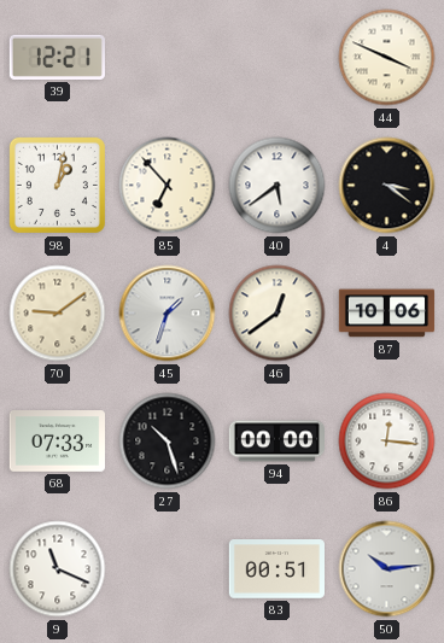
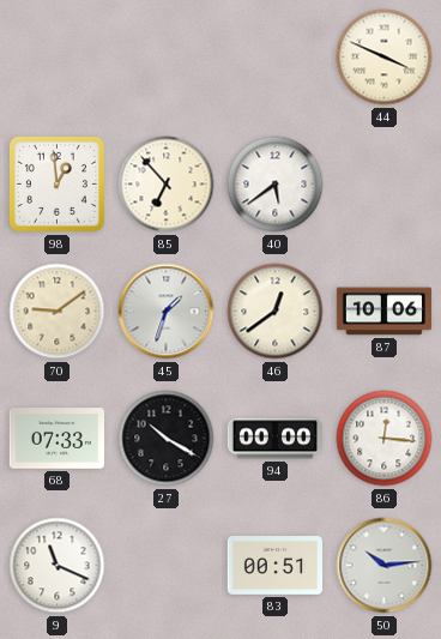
39: 12:21 -> none
98: 1:02 -> 12:59
4: 3:21 -> none
27: 10:27 -> 10:20
